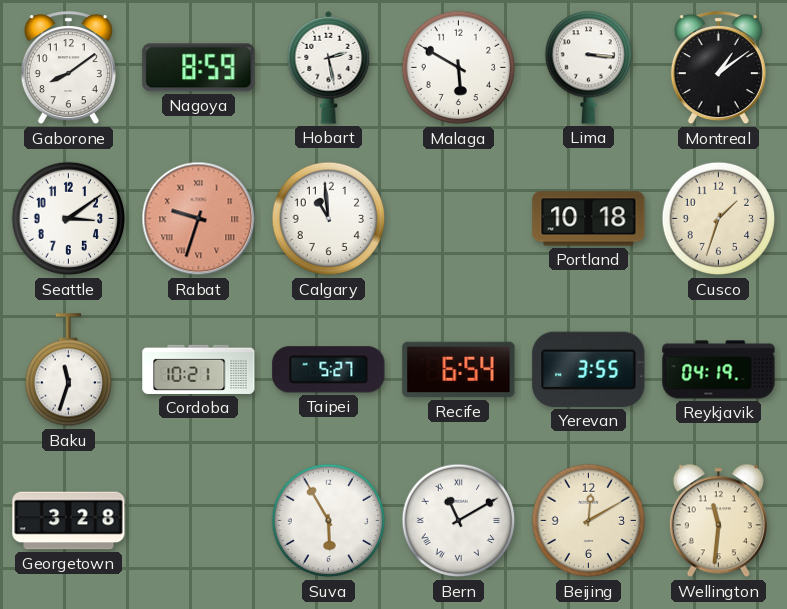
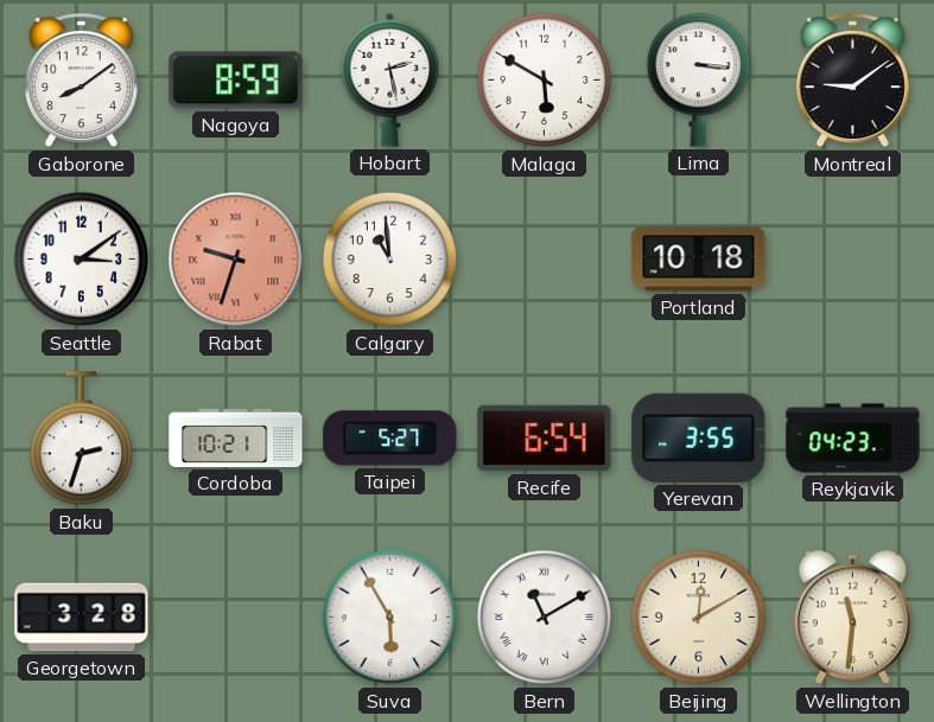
Montreal: 1:09 -> 9:09
Cusco: 1:33 -> none
Baku: 11:33 -> 2:33
Reykjavik: 04:19 -> 04:23
